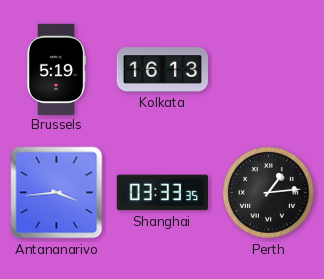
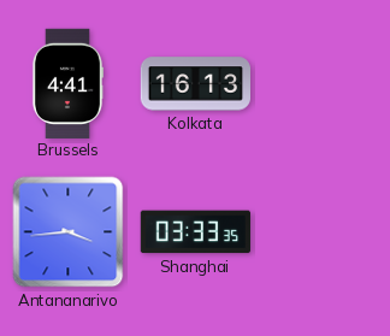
Brussels: 5:19 -> 4:41
Perth: 1:14 -> none
